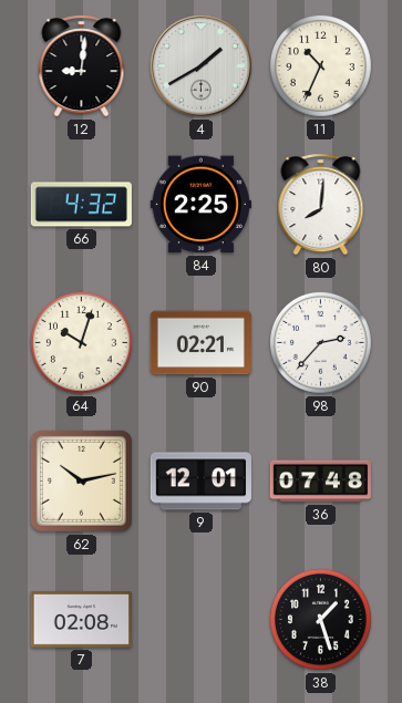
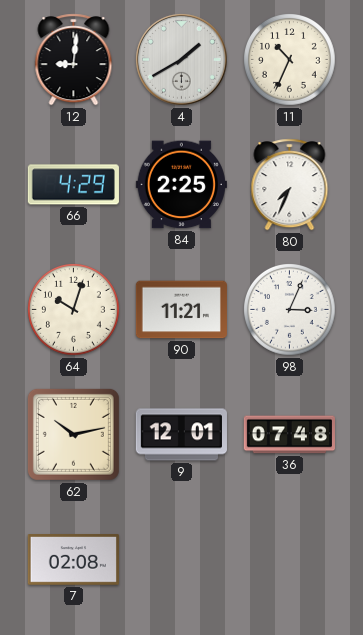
66: 4:32 -> 4:29
80: 8:01 -> 7:34
90: 02:21 -> 11:21
98: 2:37 -> 3:04
38: 1:27 -> none
